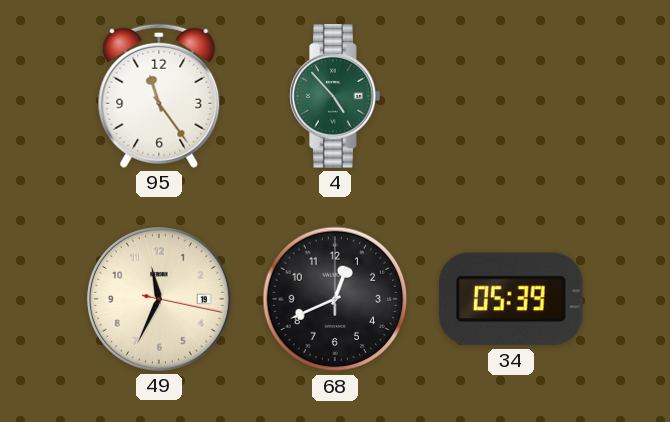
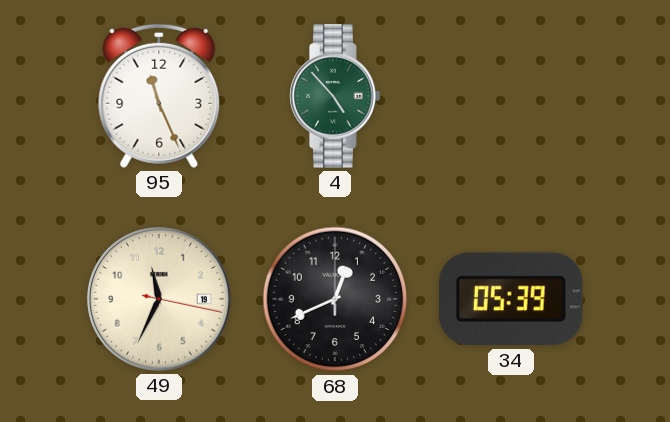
95: 11:24 -> 11:26
